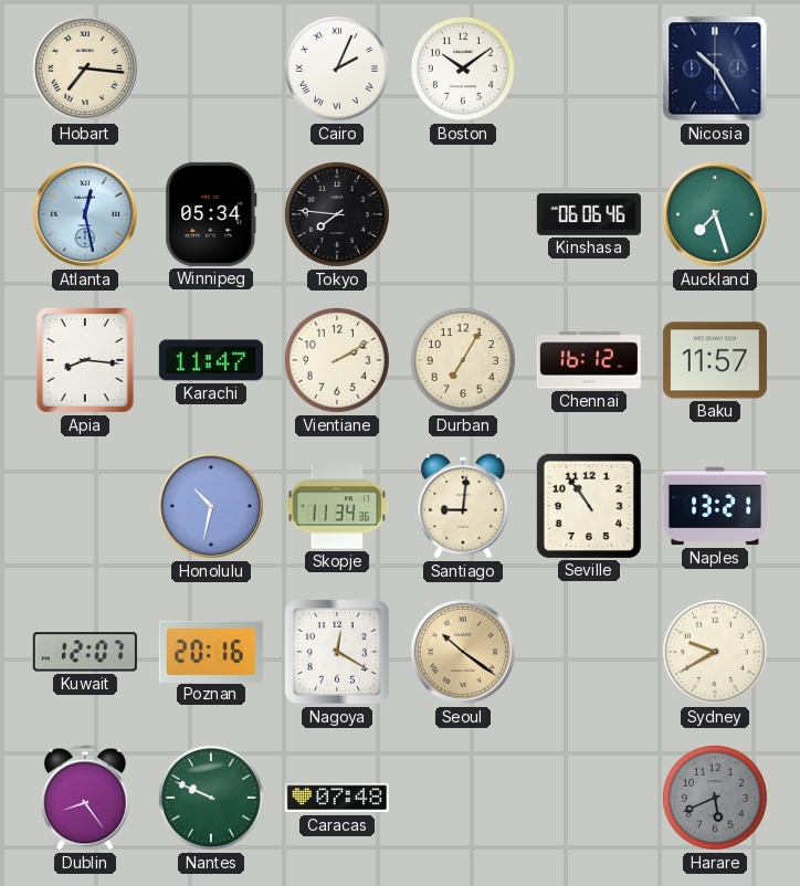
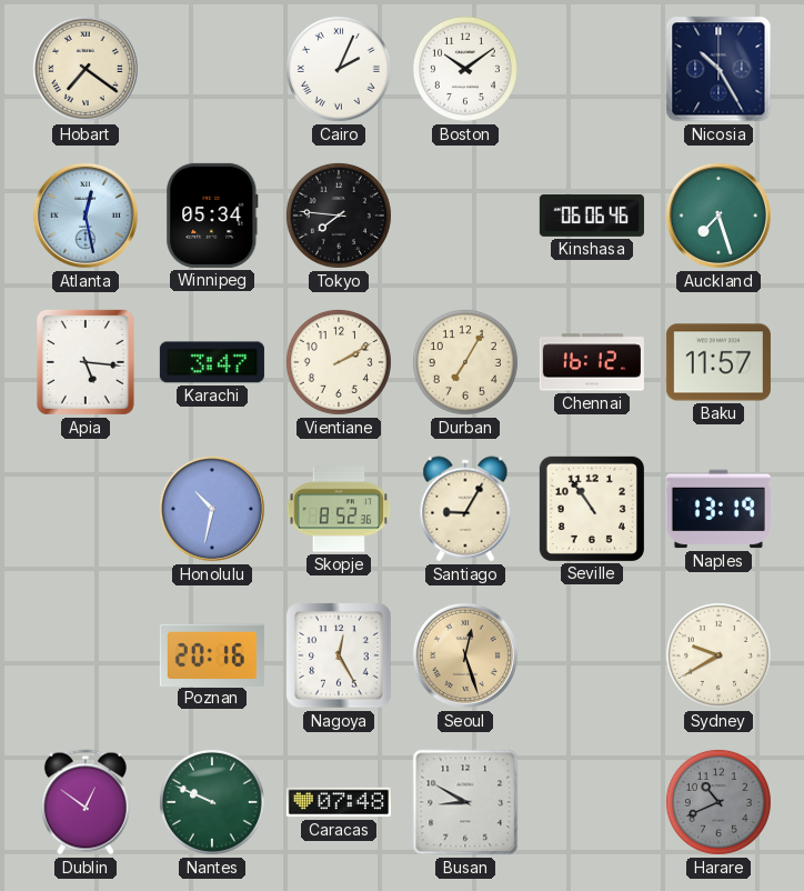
Hobart: 7:16 -> 7:21
Apia: 8:16 -> 5:16
Karachi: 11:47 -> 3:47
Skopje: 11:34 -> 8:52
Santiago: 9:01 -> 9:05
Naples: 13:21 -> 13:19
Kuwait: 12:07 -> none
Nagoya: 12:20 -> 12:25
Seoul: 10:21 -> 12:27
Dublin: 8:24 -> 12:51
Busan: none -> 8:50
Harare: 5:41 -> 10:41
